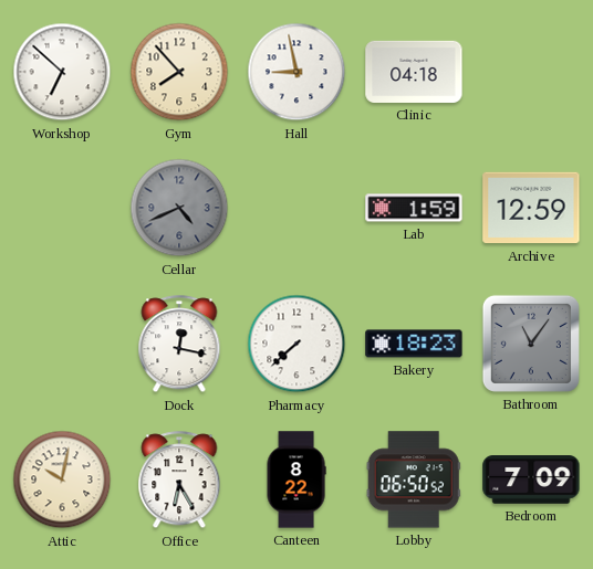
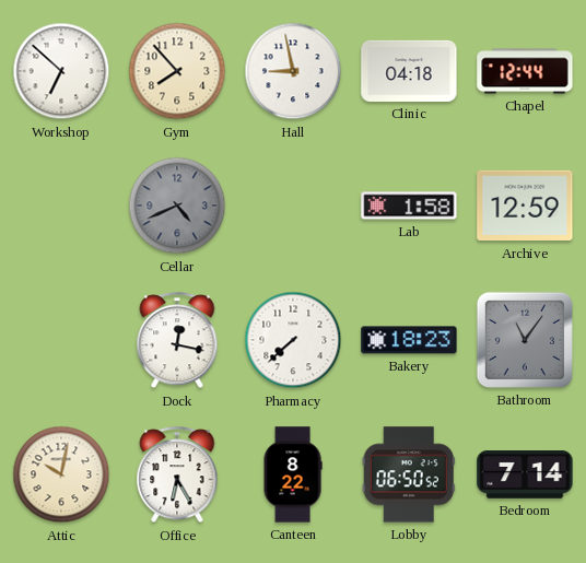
Chapel: none -> 12:44
Lab: 1:59 -> 1:58
Bedroom: 7:09 -> 7:14
